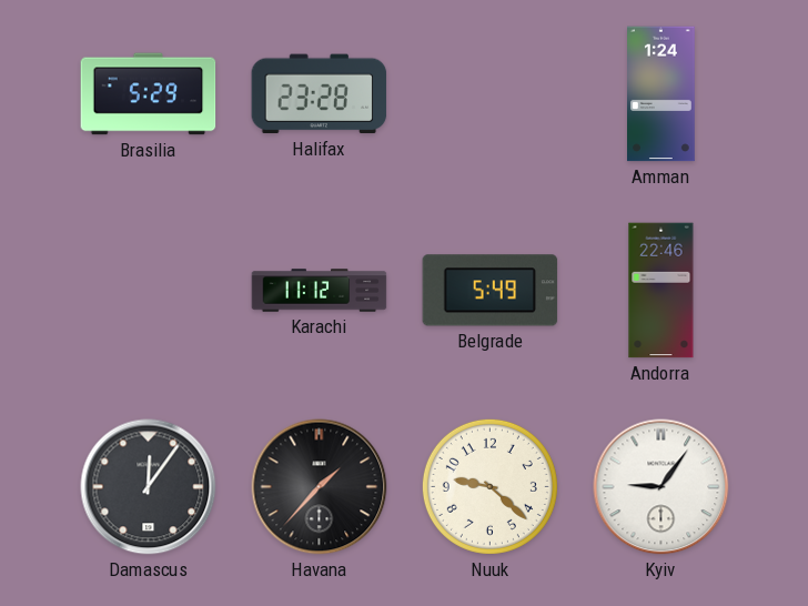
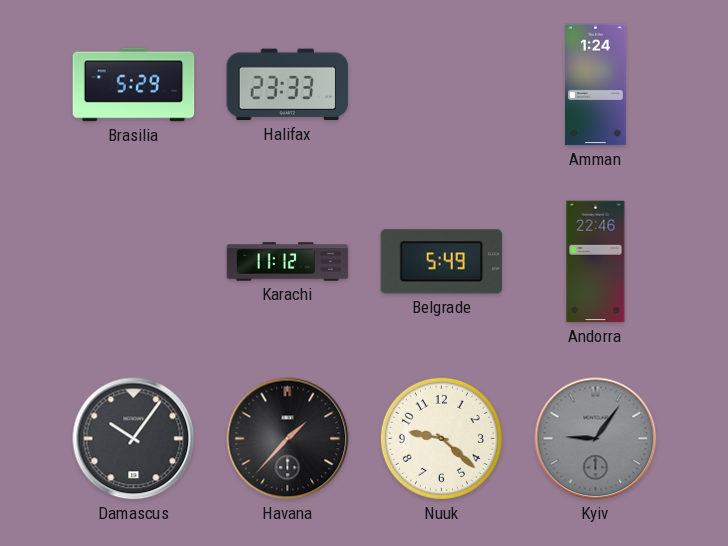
Halifax: 23:28 -> 23:33
Damascus: 12:06 -> 10:06
Kyiv dial: white -> grey
